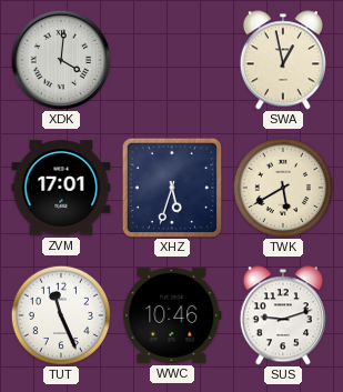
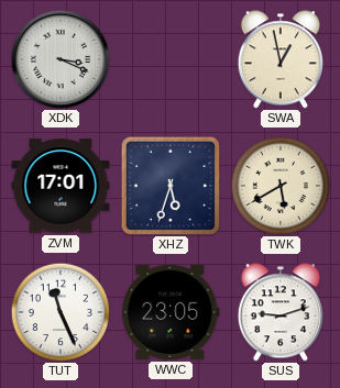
XDK: 4:01 -> 3:19
WWC: 10:46 -> 23:05
